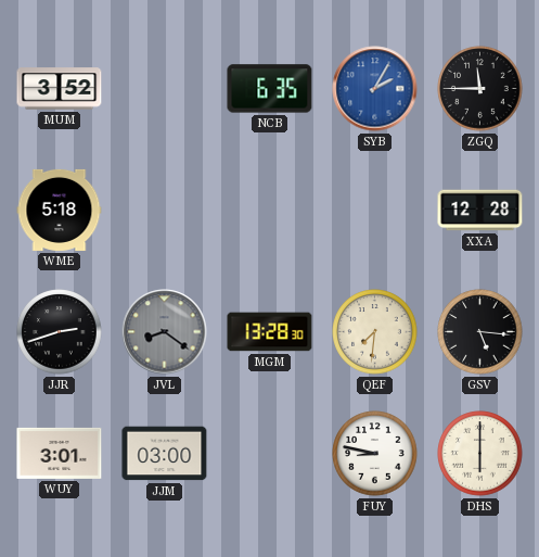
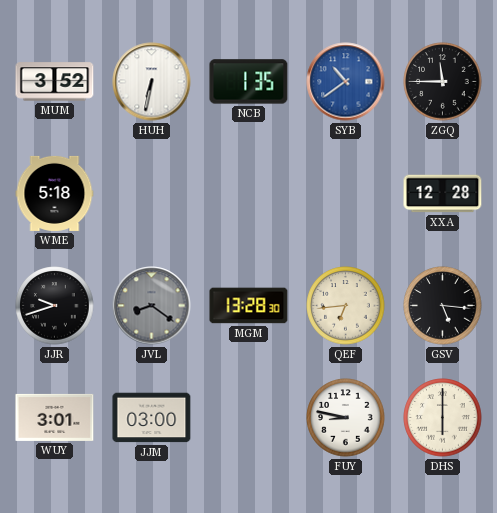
HUH: none -> 6:32
NCB: 6:35 -> 1:35
SYB: 2:05 -> 10:39
JJR: 2:42 -> 9:42
QEF: 7:31 -> 6:44
